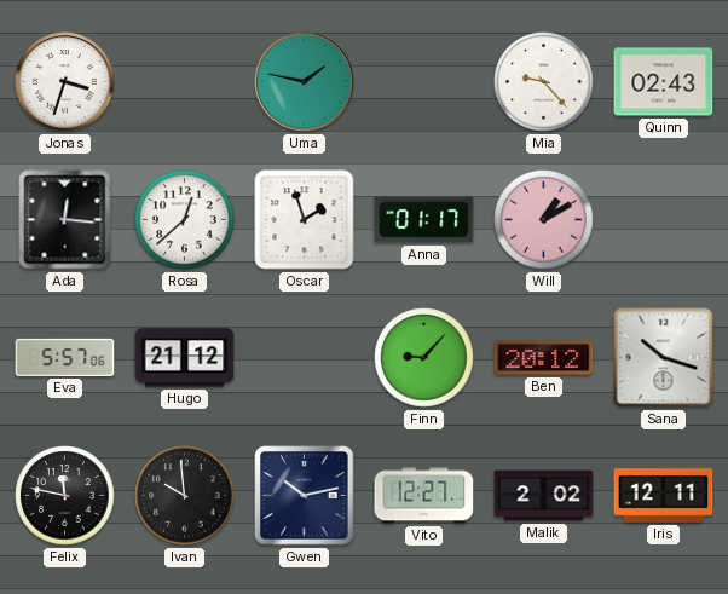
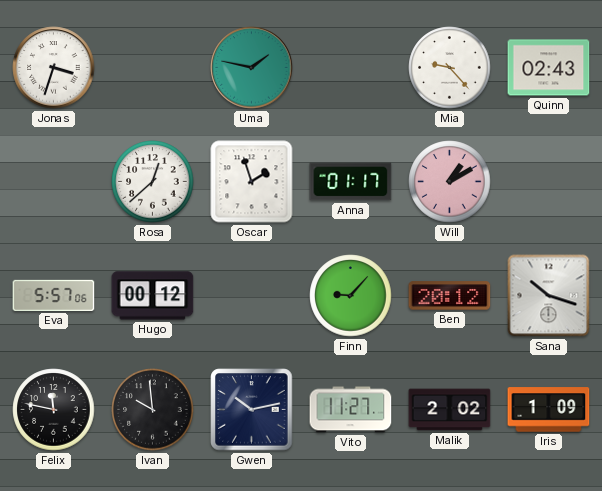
Ada: 12:16 -> none
Hugo: 21:12 -> 00:12
Vito: 12:27 -> 11:27
Iris: 12:11 -> 1:09
